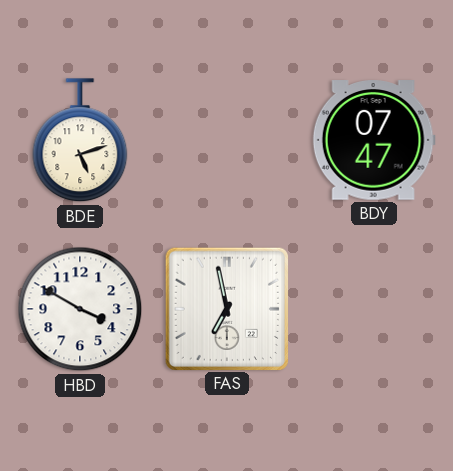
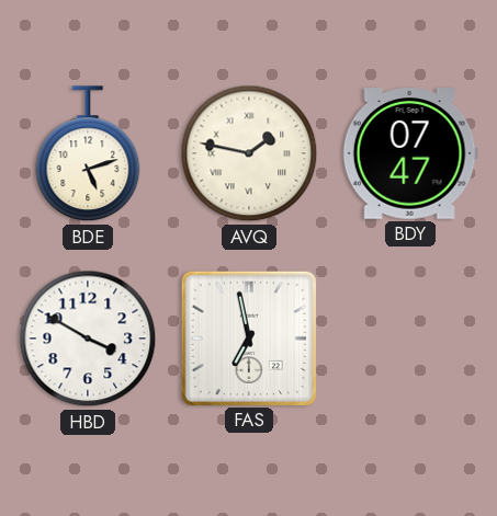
AVQ: none -> 1:47
